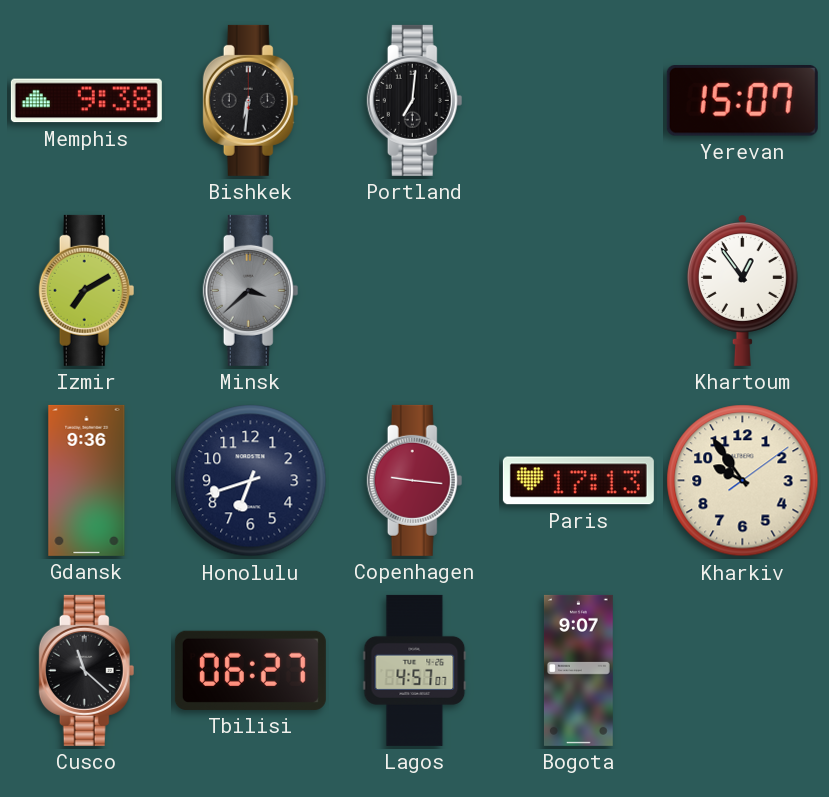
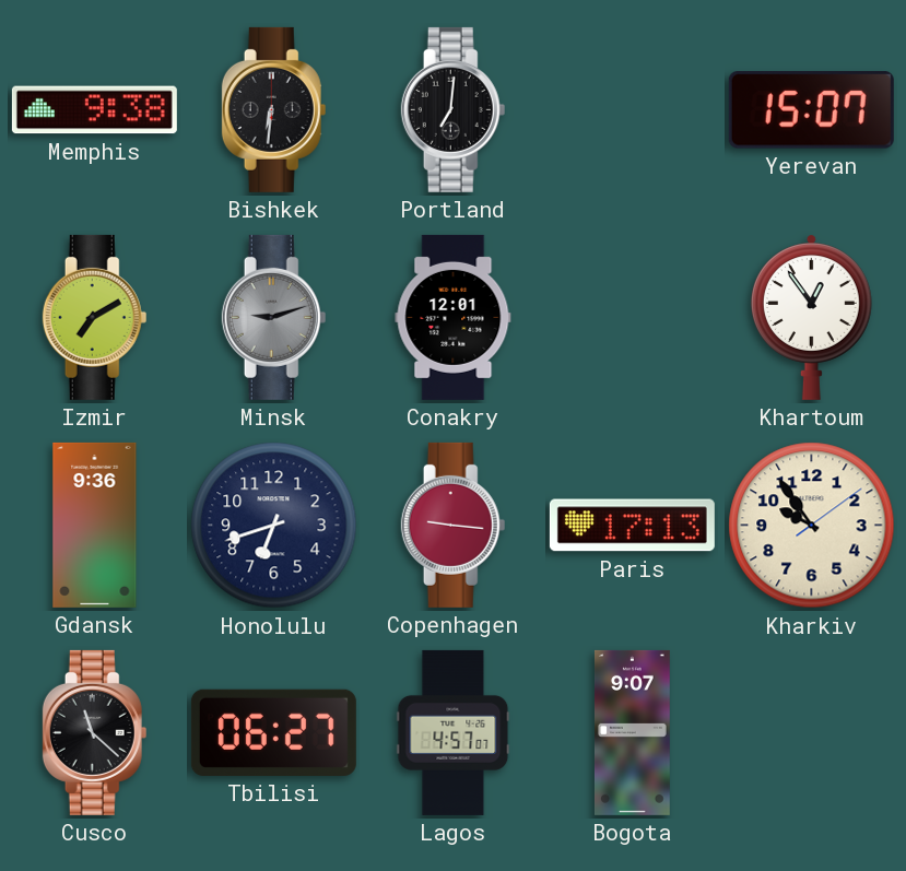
Minsk: 3:38 -> 9:12
Conakry: none -> 12:01
